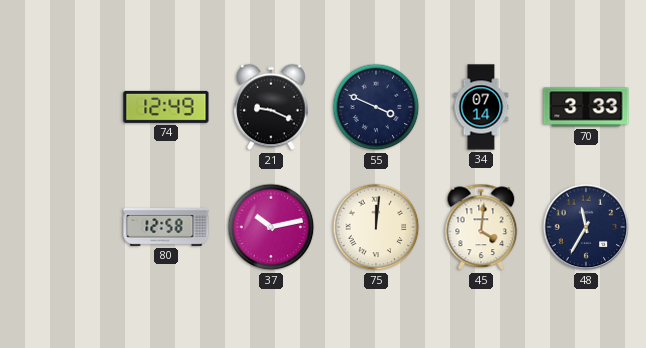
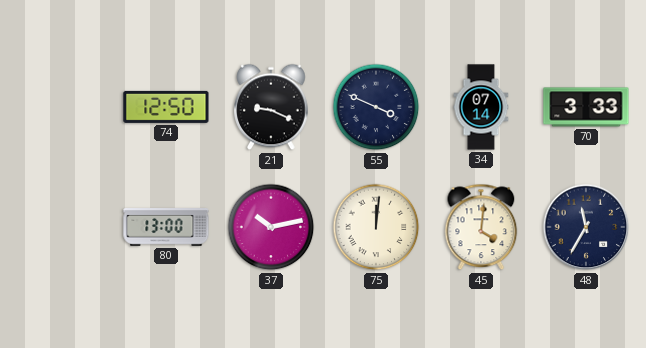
74: 12:49 -> 12:50
80: 12:58 -> 13:00
